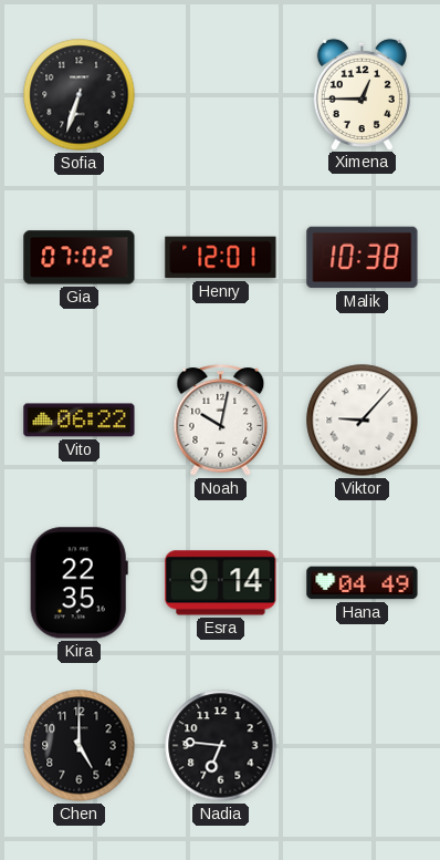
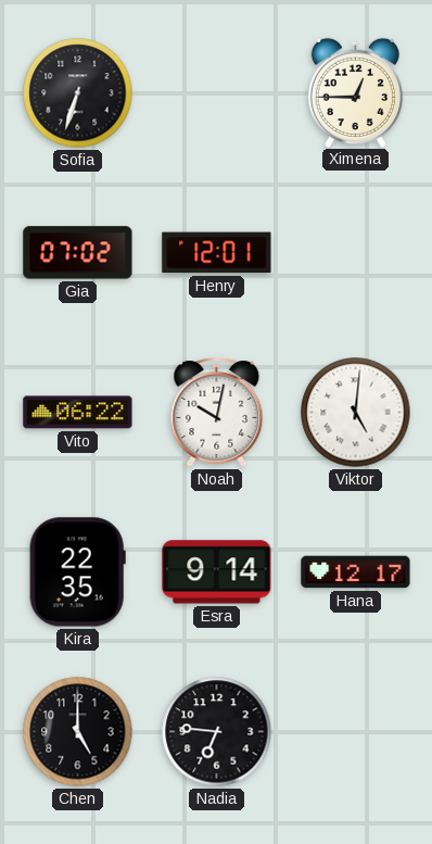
Malik: 10:38 -> none
Viktor: 9:07 -> 5:01
Hana: 04:49 -> 12:17
